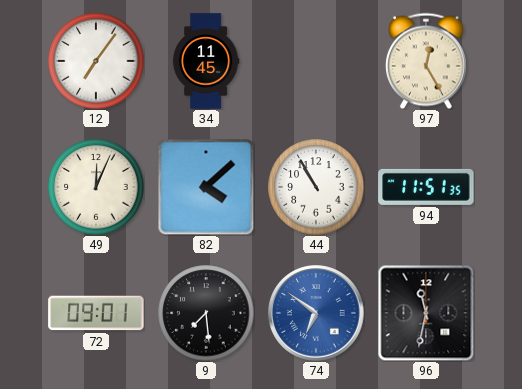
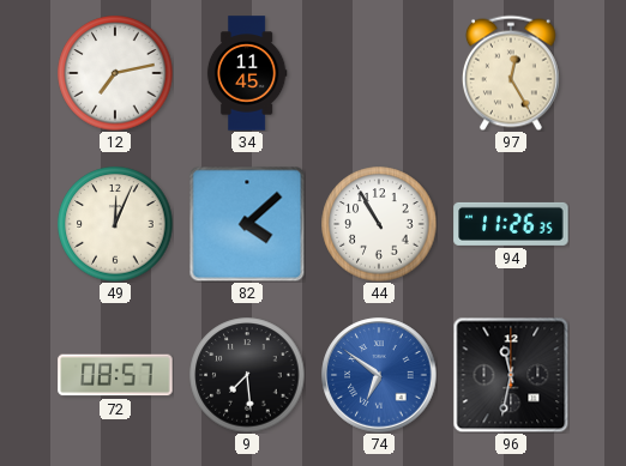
12: 7:06 -> 7:13
94: 11:51 -> 11:26
72: 09:01 -> 08:57
